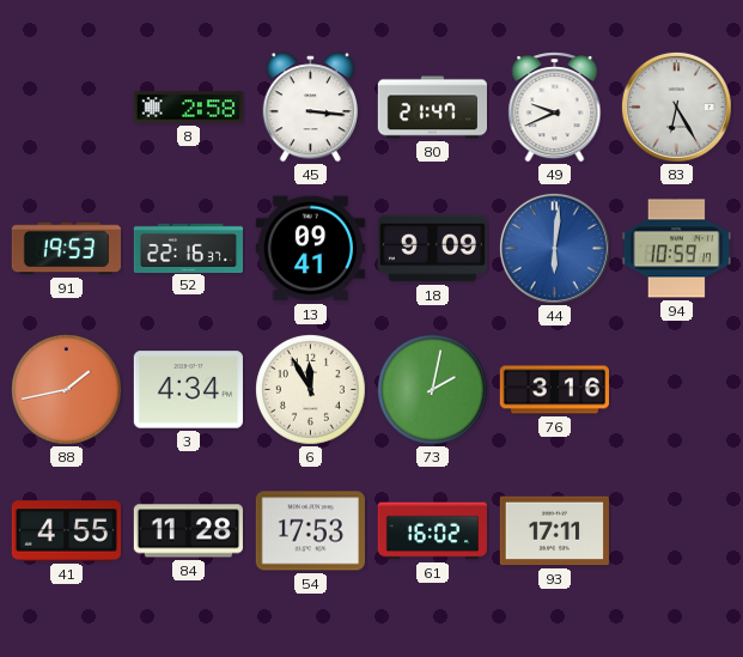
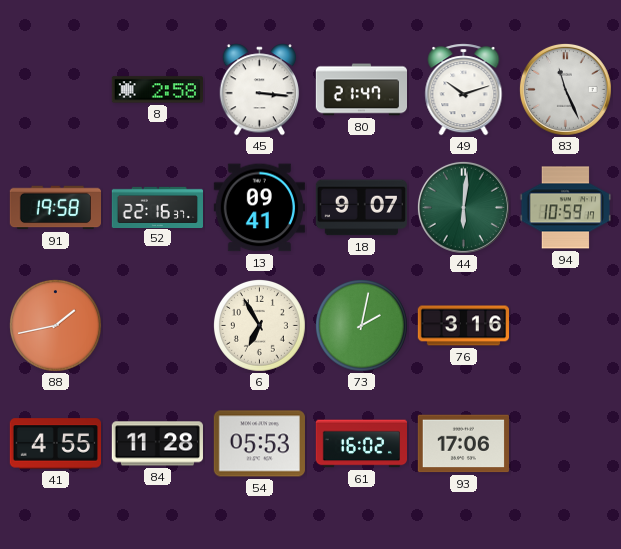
49: 9:41 -> 10:12
83: 6:25 -> 11:26
91: 19:53 -> 19:58
18: 9:09 -> 9:07
44 dial: blue -> green
3: 4:34 -> none
6: 11:55 -> 6:55
54: 17:53 -> 05:53
93: 17:11 -> 17:06
